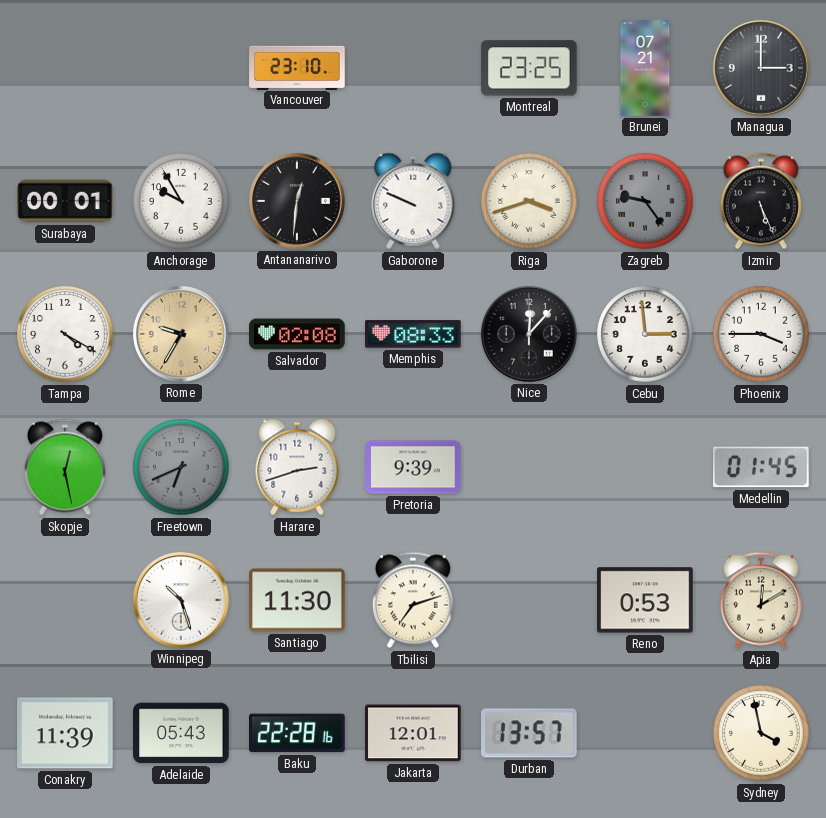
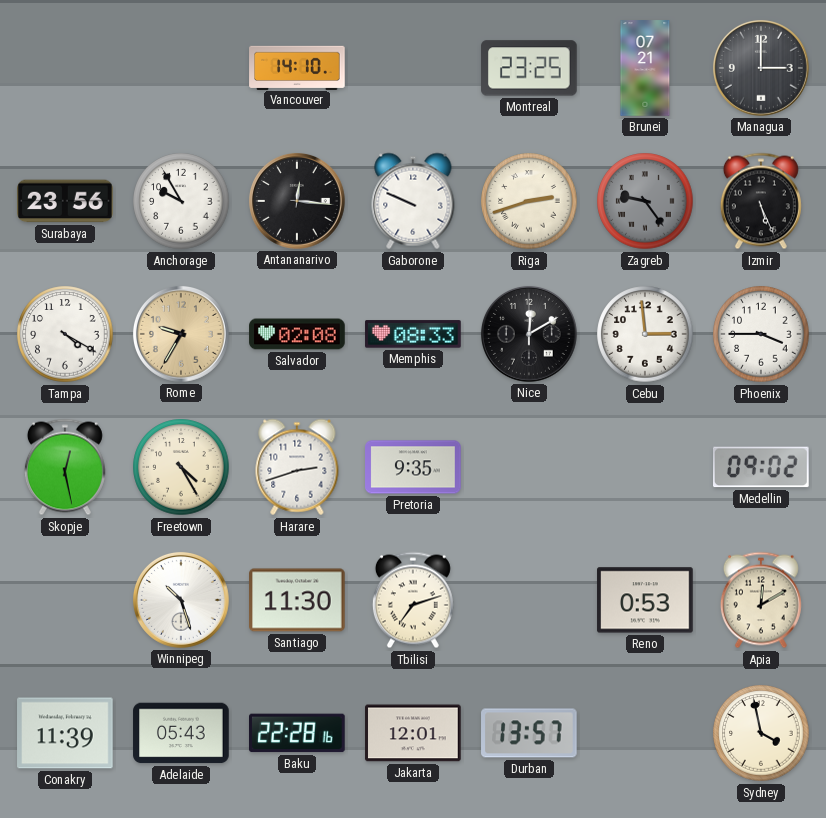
Vancouver: 23:10 -> 14:10
Surabaya: 00:01 -> 23:56
Antananarivo: 12:31 -> 12:16
Riga: 3:42 -> 2:42
Nice: 12:07 -> 12:10
Freetown: 6:41 -> 4:25
Freetown dial: grey -> cream
Pretoria: 9:39 -> 9:35
Medellin: 01:45 -> 09:02
